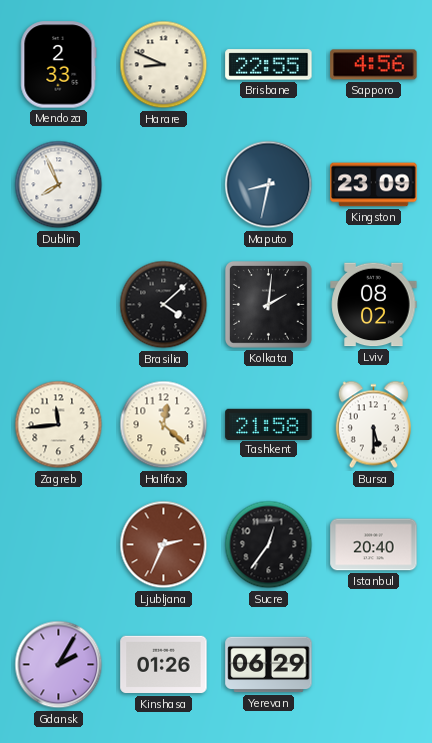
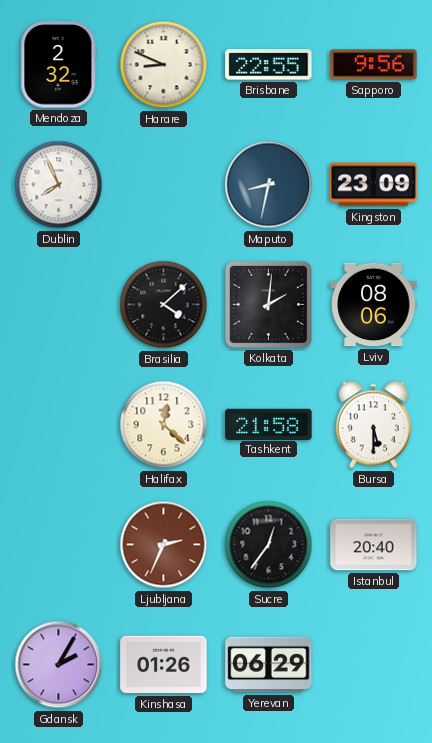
Mendoza: 2:33 -> 2:32
Sapporo: 4:56 -> 9:56
Lviv: 08:02 -> 08:06
Zagreb: 11:44 -> none
